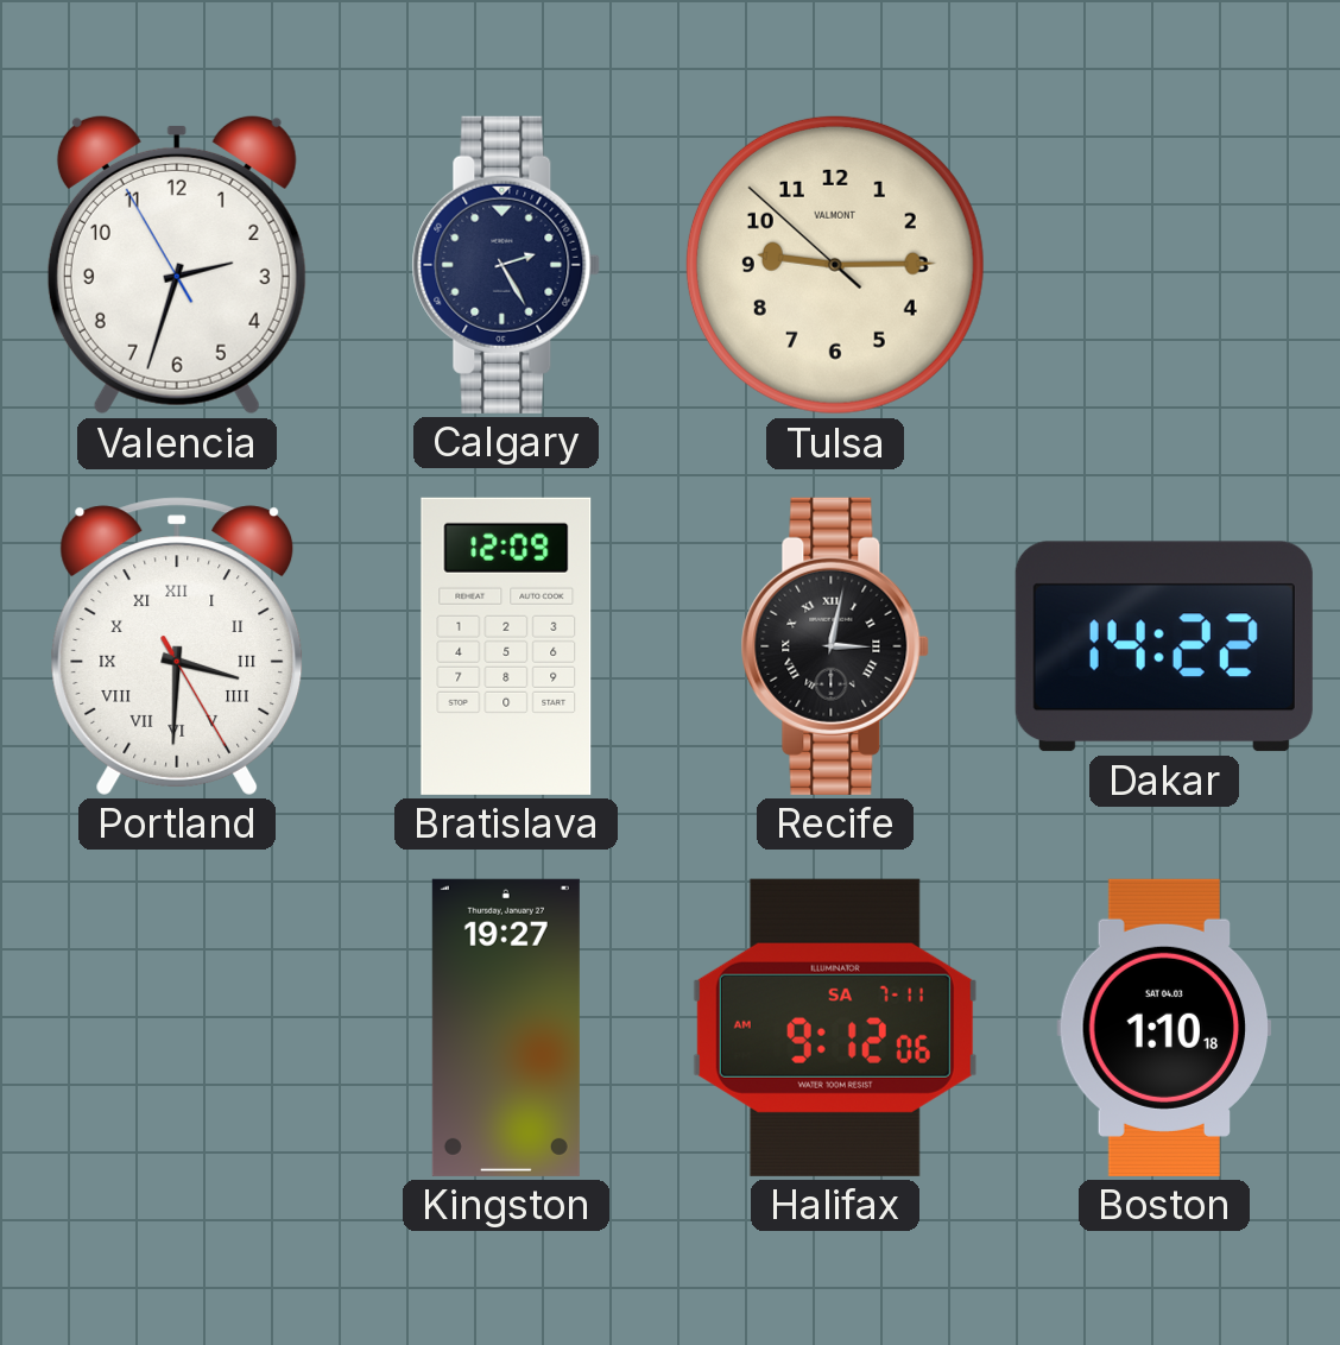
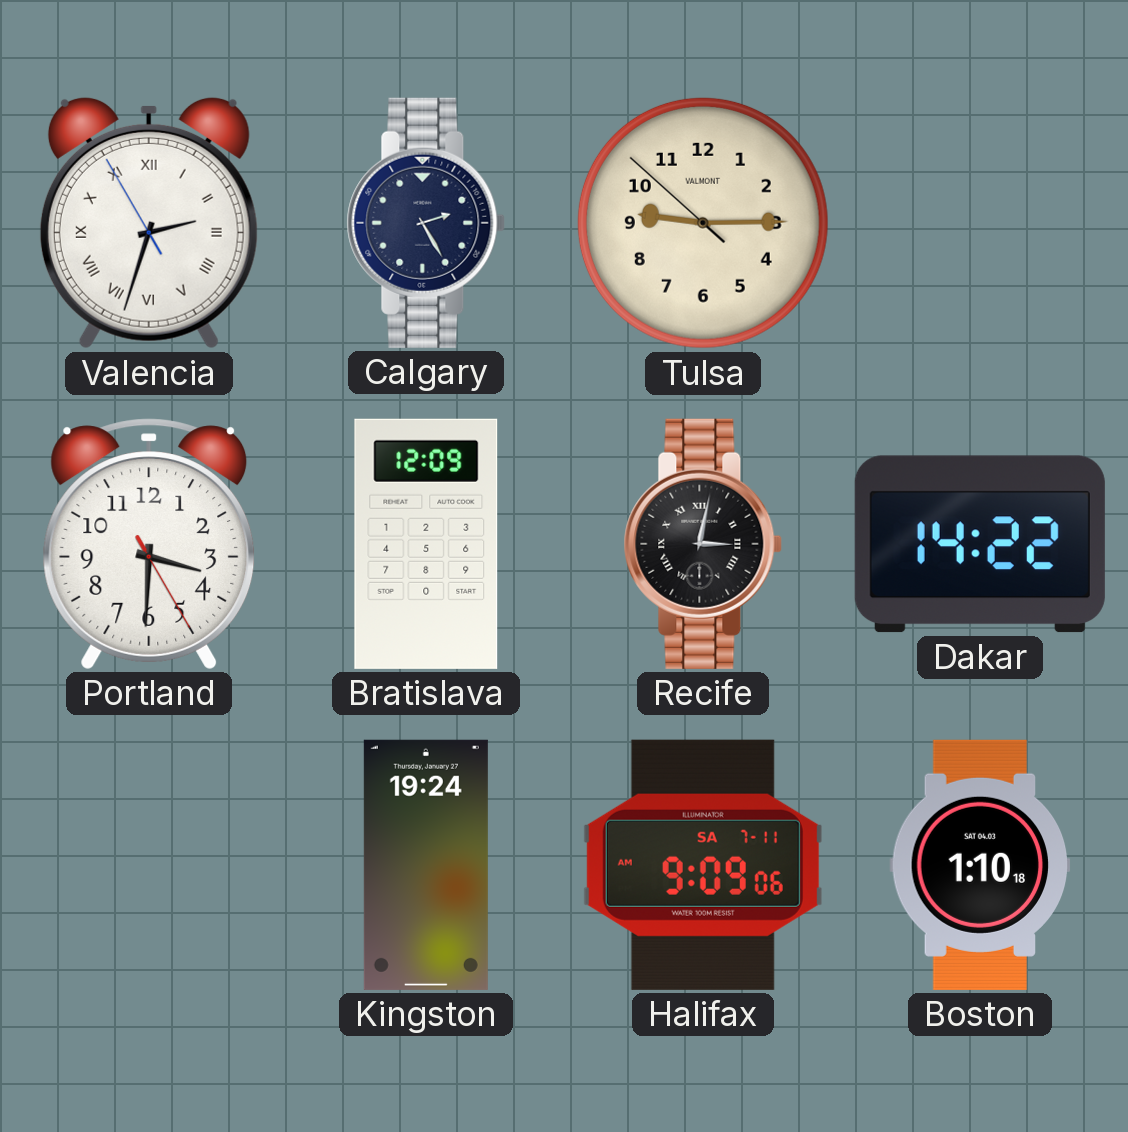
Valencia numerals: Arabic -> Roman
Portland numerals: Roman -> Arabic
Kingston: 19:27 -> 19:24
Halifax: 9:12 -> 9:09
